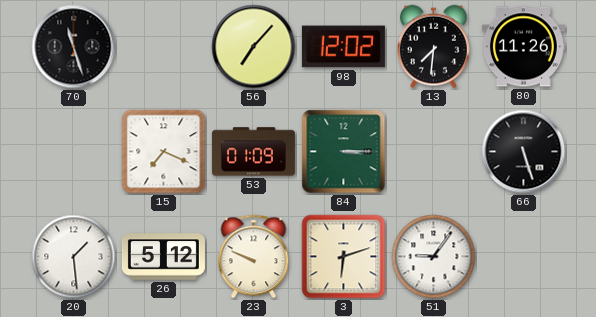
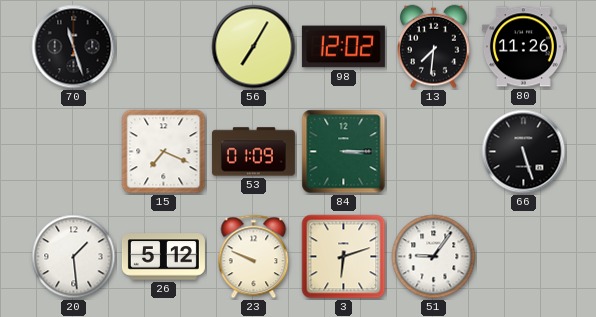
56: 7:07 -> 7:05
